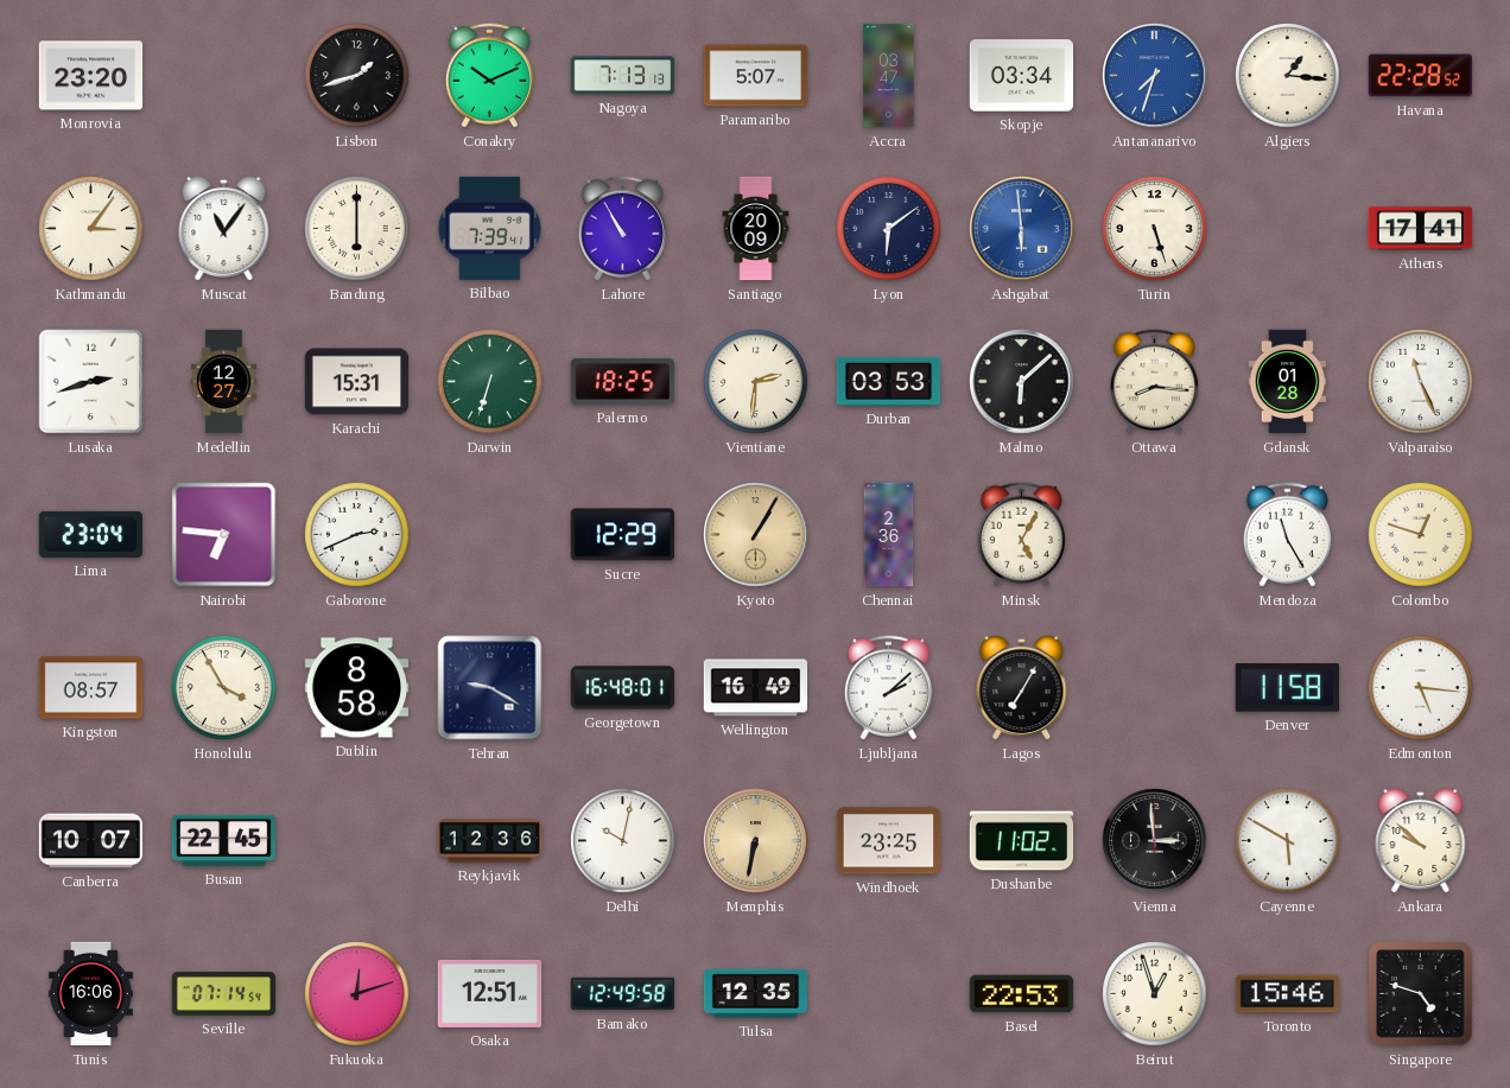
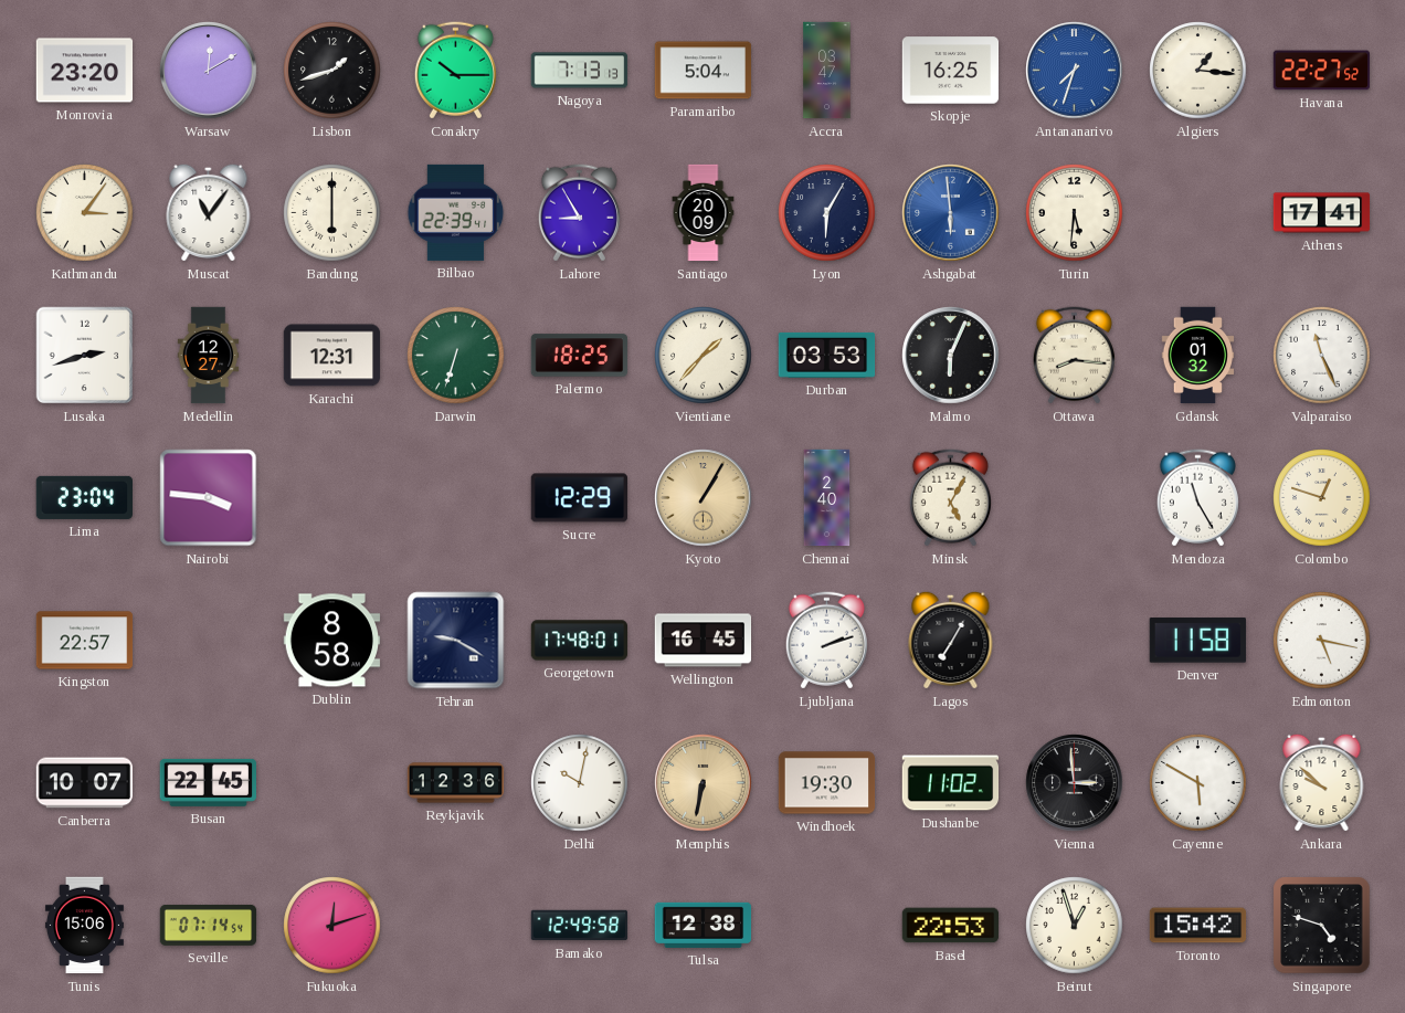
Warsaw: none -> 12:10
Conakry: 10:11 -> 10:15
Paramaribo: 5:07 -> 5:04
Skopje: 03:34 -> 16:25
Havana: 22:28 -> 22:27
Bilbao: 7:39 -> 22:39
Lahore: 10:55 -> 8:55
Lyon: 6:09 -> 6:05
Turin: 5:27 -> 5:31
Karachi: 15:31 -> 12:31
Vientiane: 2:31 -> 1:37
Malmo: 6:08 -> 6:04
Gdansk: 01:28 -> 01:32
Nairobi: 6:46 -> 3:46
Gaborone: 2:41 -> none
Chennai: 2:36 -> 2:40
Kingston: 08:57 -> 22:57
Honolulu: 3:55 -> none
Georgetown: 16:48 -> 17:48
Wellington: 16:49 -> 16:45
Ljubljana: 2:08 -> 2:12
Edmonton: 5:16 -> 5:17
Windhoek: 23:25 -> 19:30
Tunis: 16:06 -> 15:06
Osaka: 12:51 -> none
Tulsa: 12:35 -> 12:38
Toronto: 15:46 -> 15:42
